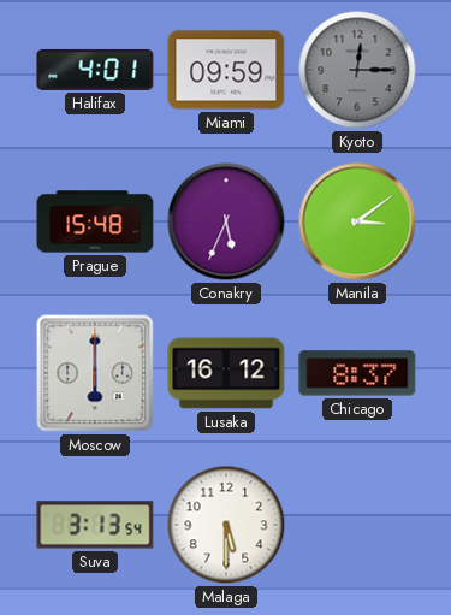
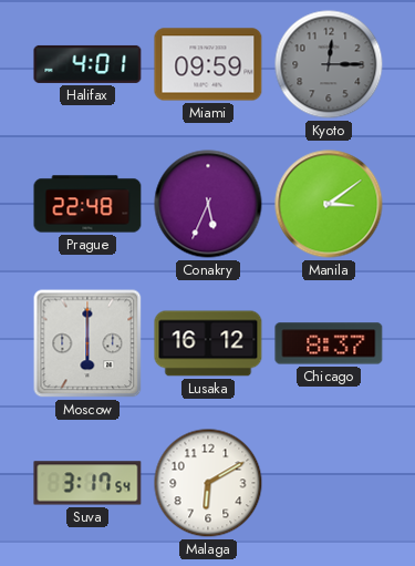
Prague: 15:48 -> 22:48
Suva: 3:13 -> 3:17
Malaga: 5:30 -> 6:10
